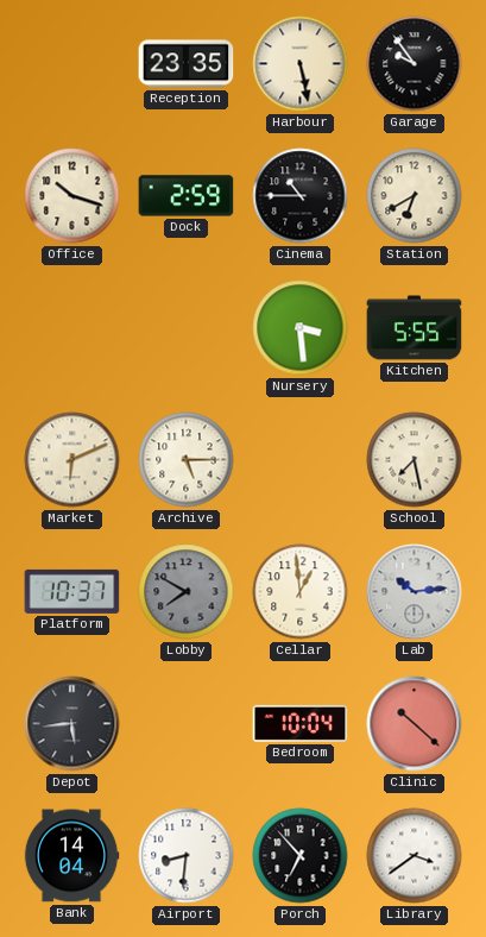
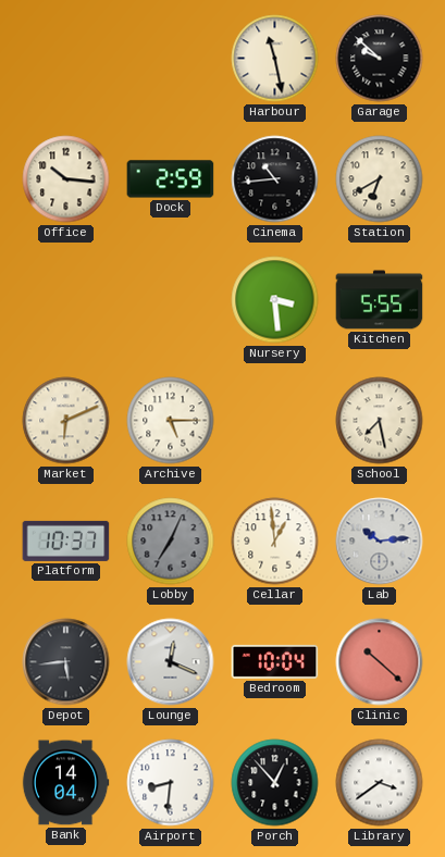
Reception: 23:35 -> none
Harbour: 5:28 -> 11:28
Garage: 9:54 -> 9:52
Office: 10:18 -> 10:16
Cinema: 10:45 -> 10:44
Lobby: 7:50 -> 7:04
Lounge: none -> 12:19
Porch: 6:53 -> 12:53
